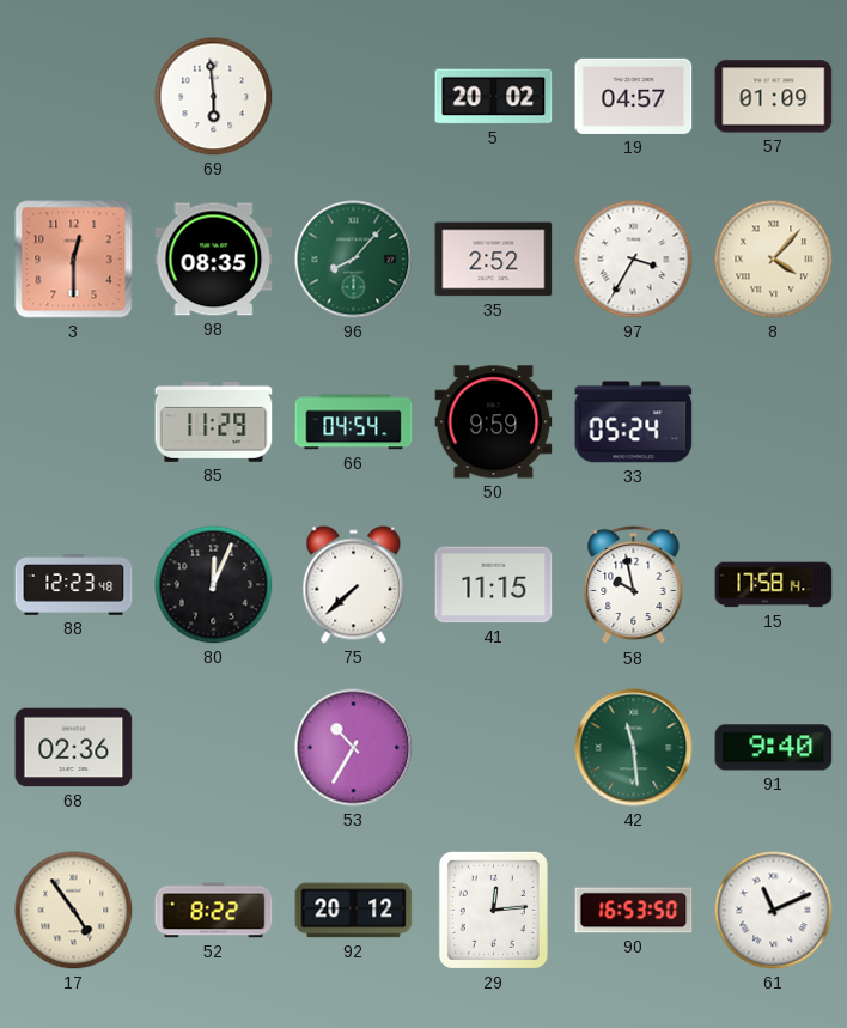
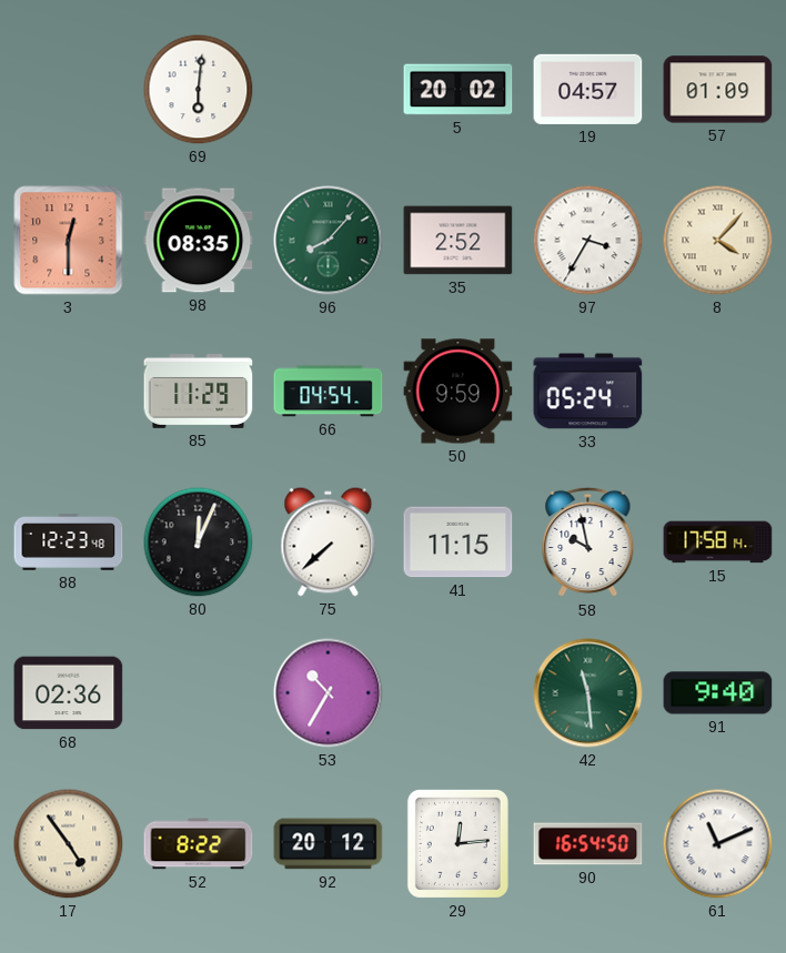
69: 5:59 -> 6:01
90: 16:53 -> 16:54
